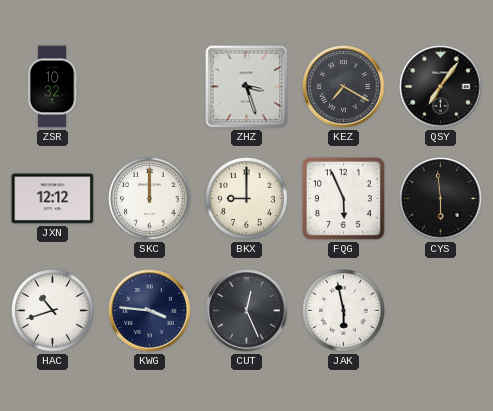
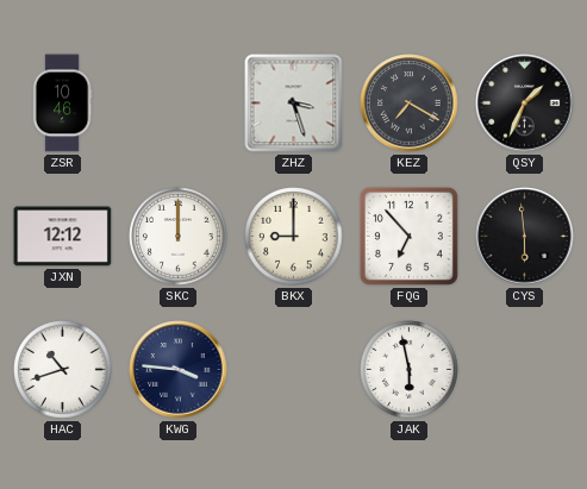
ZSR: 10:32 -> 10:46
QSY: 7:06 -> 1:34
FQG: 5:56 -> 6:53
CUT: 12:26 -> none
